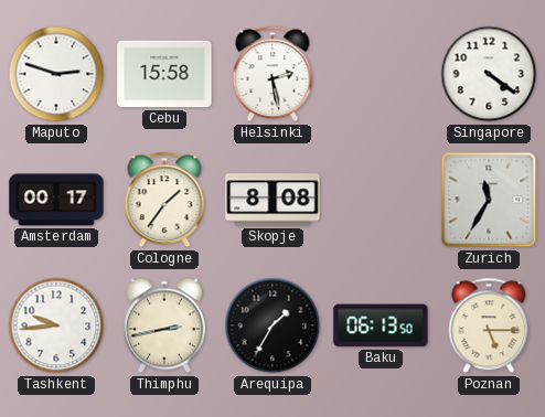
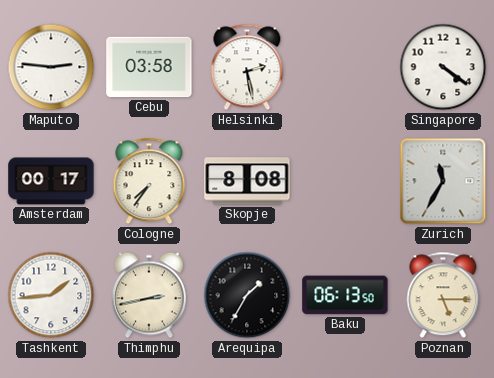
Maputo: 2:48 -> 2:46
Cebu: 15:58 -> 03:58
Cologne: 1:36 -> 7:36
Tashkent: 9:44 -> 1:44
